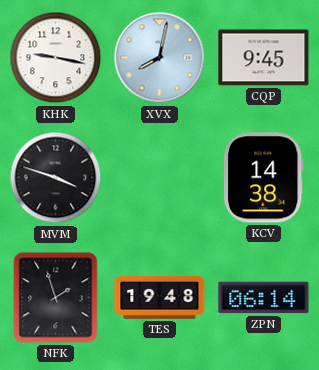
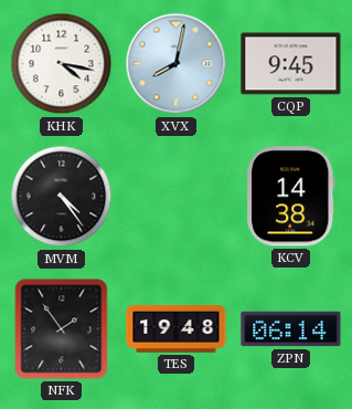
KHK: 9:17 -> 4:17
MVM: 3:48 -> 4:24
NFK: 1:57 -> 1:54
